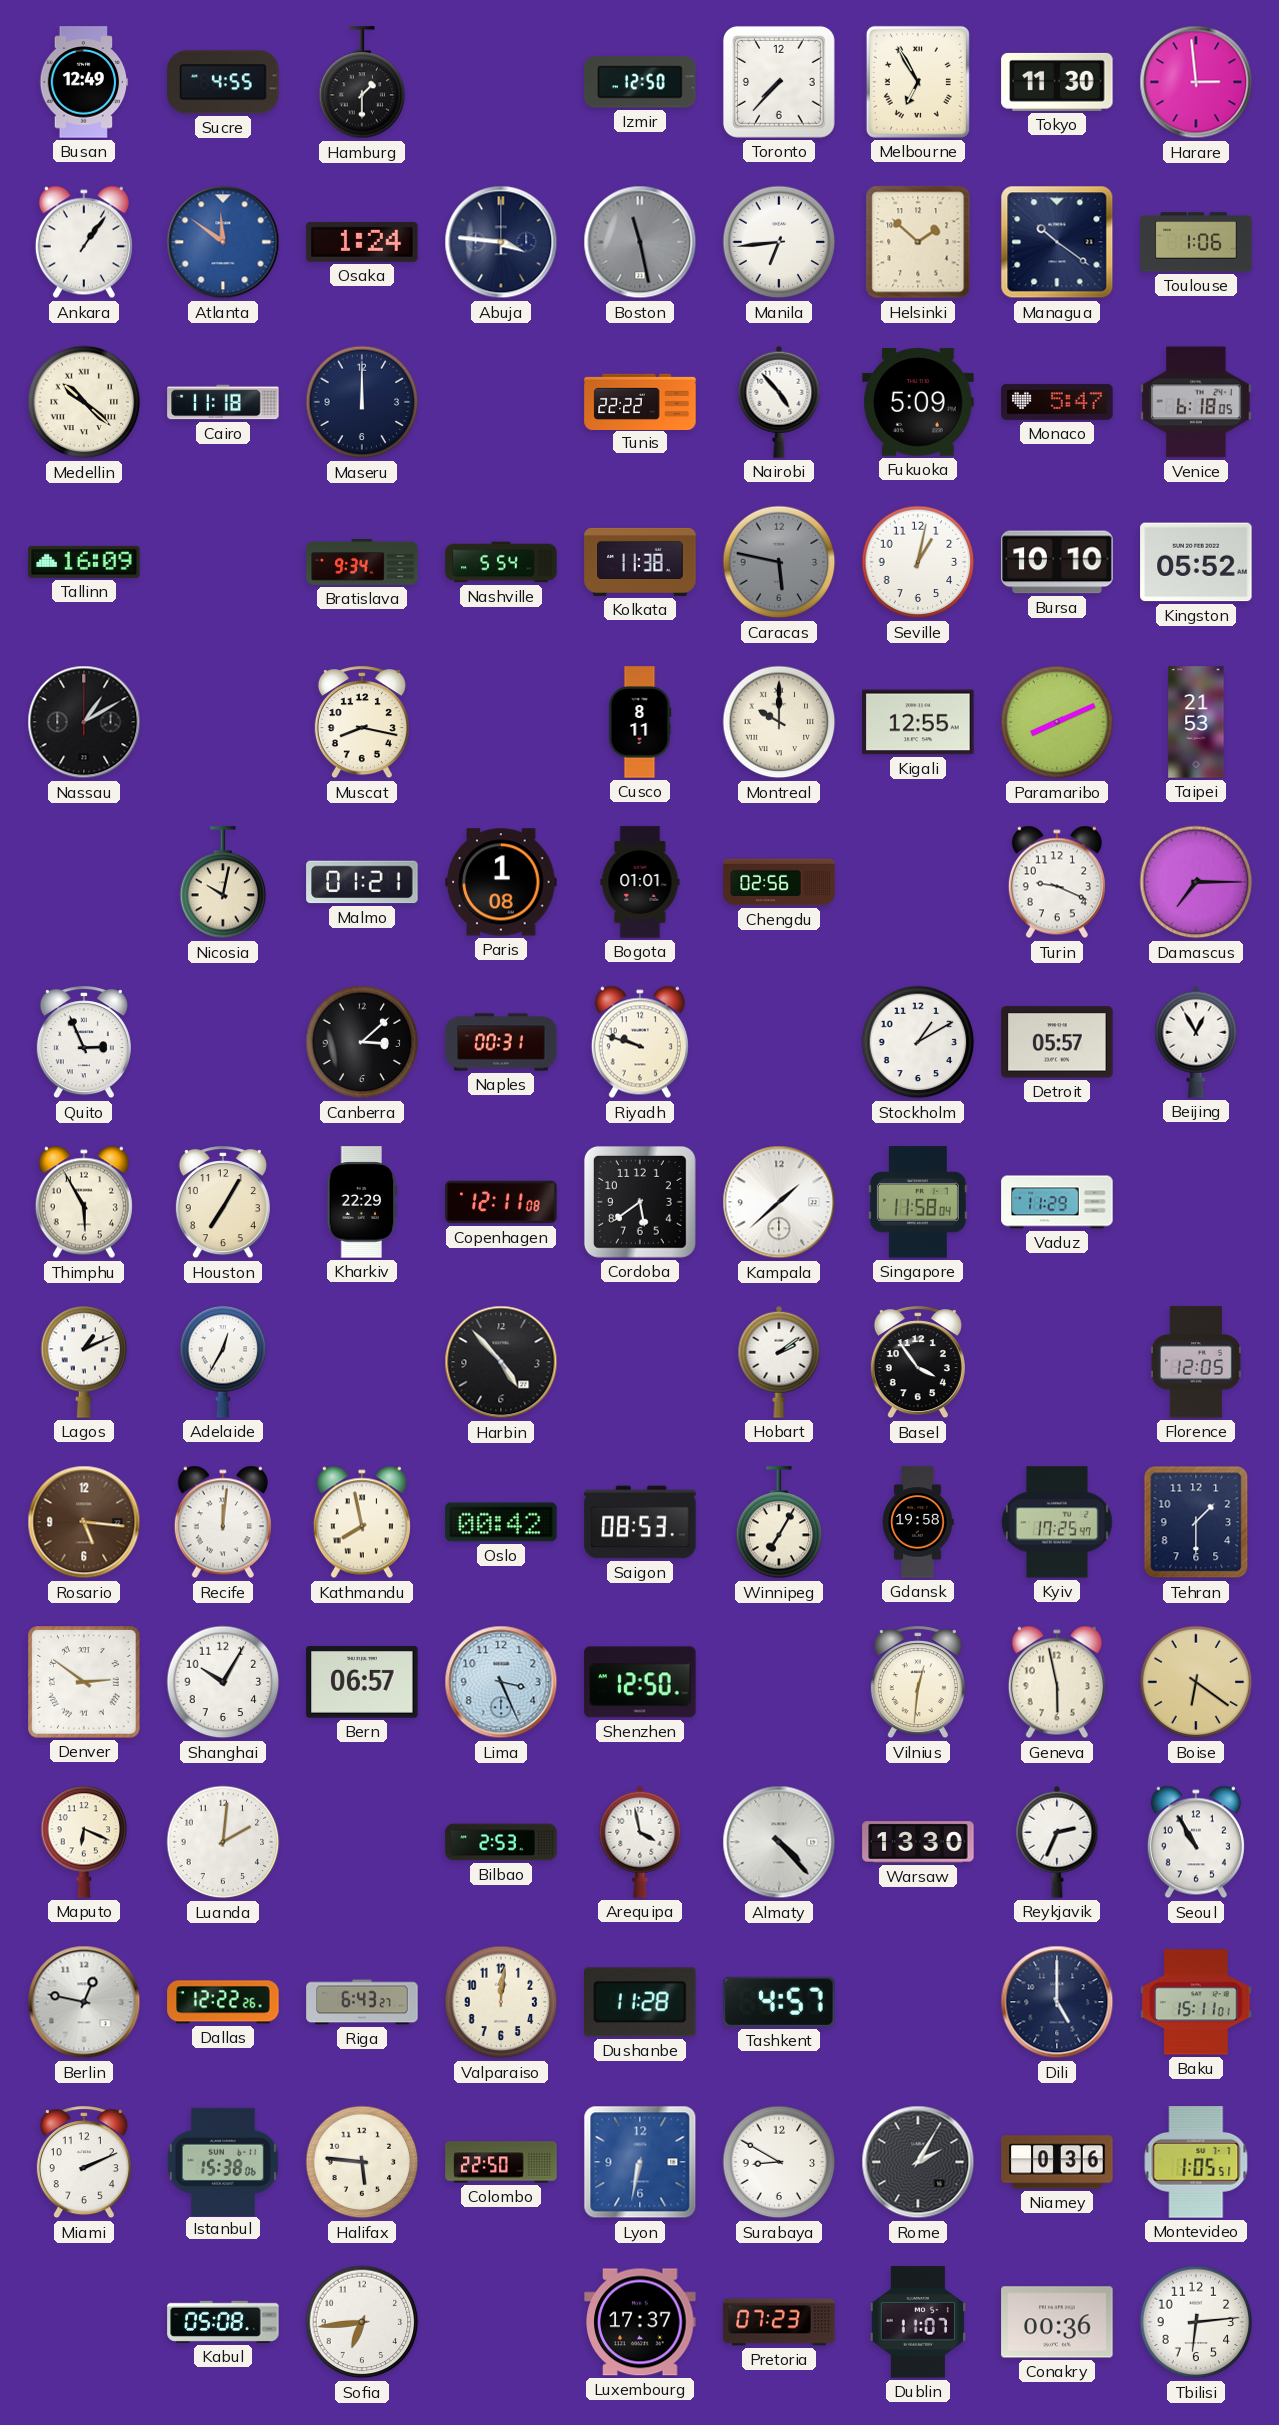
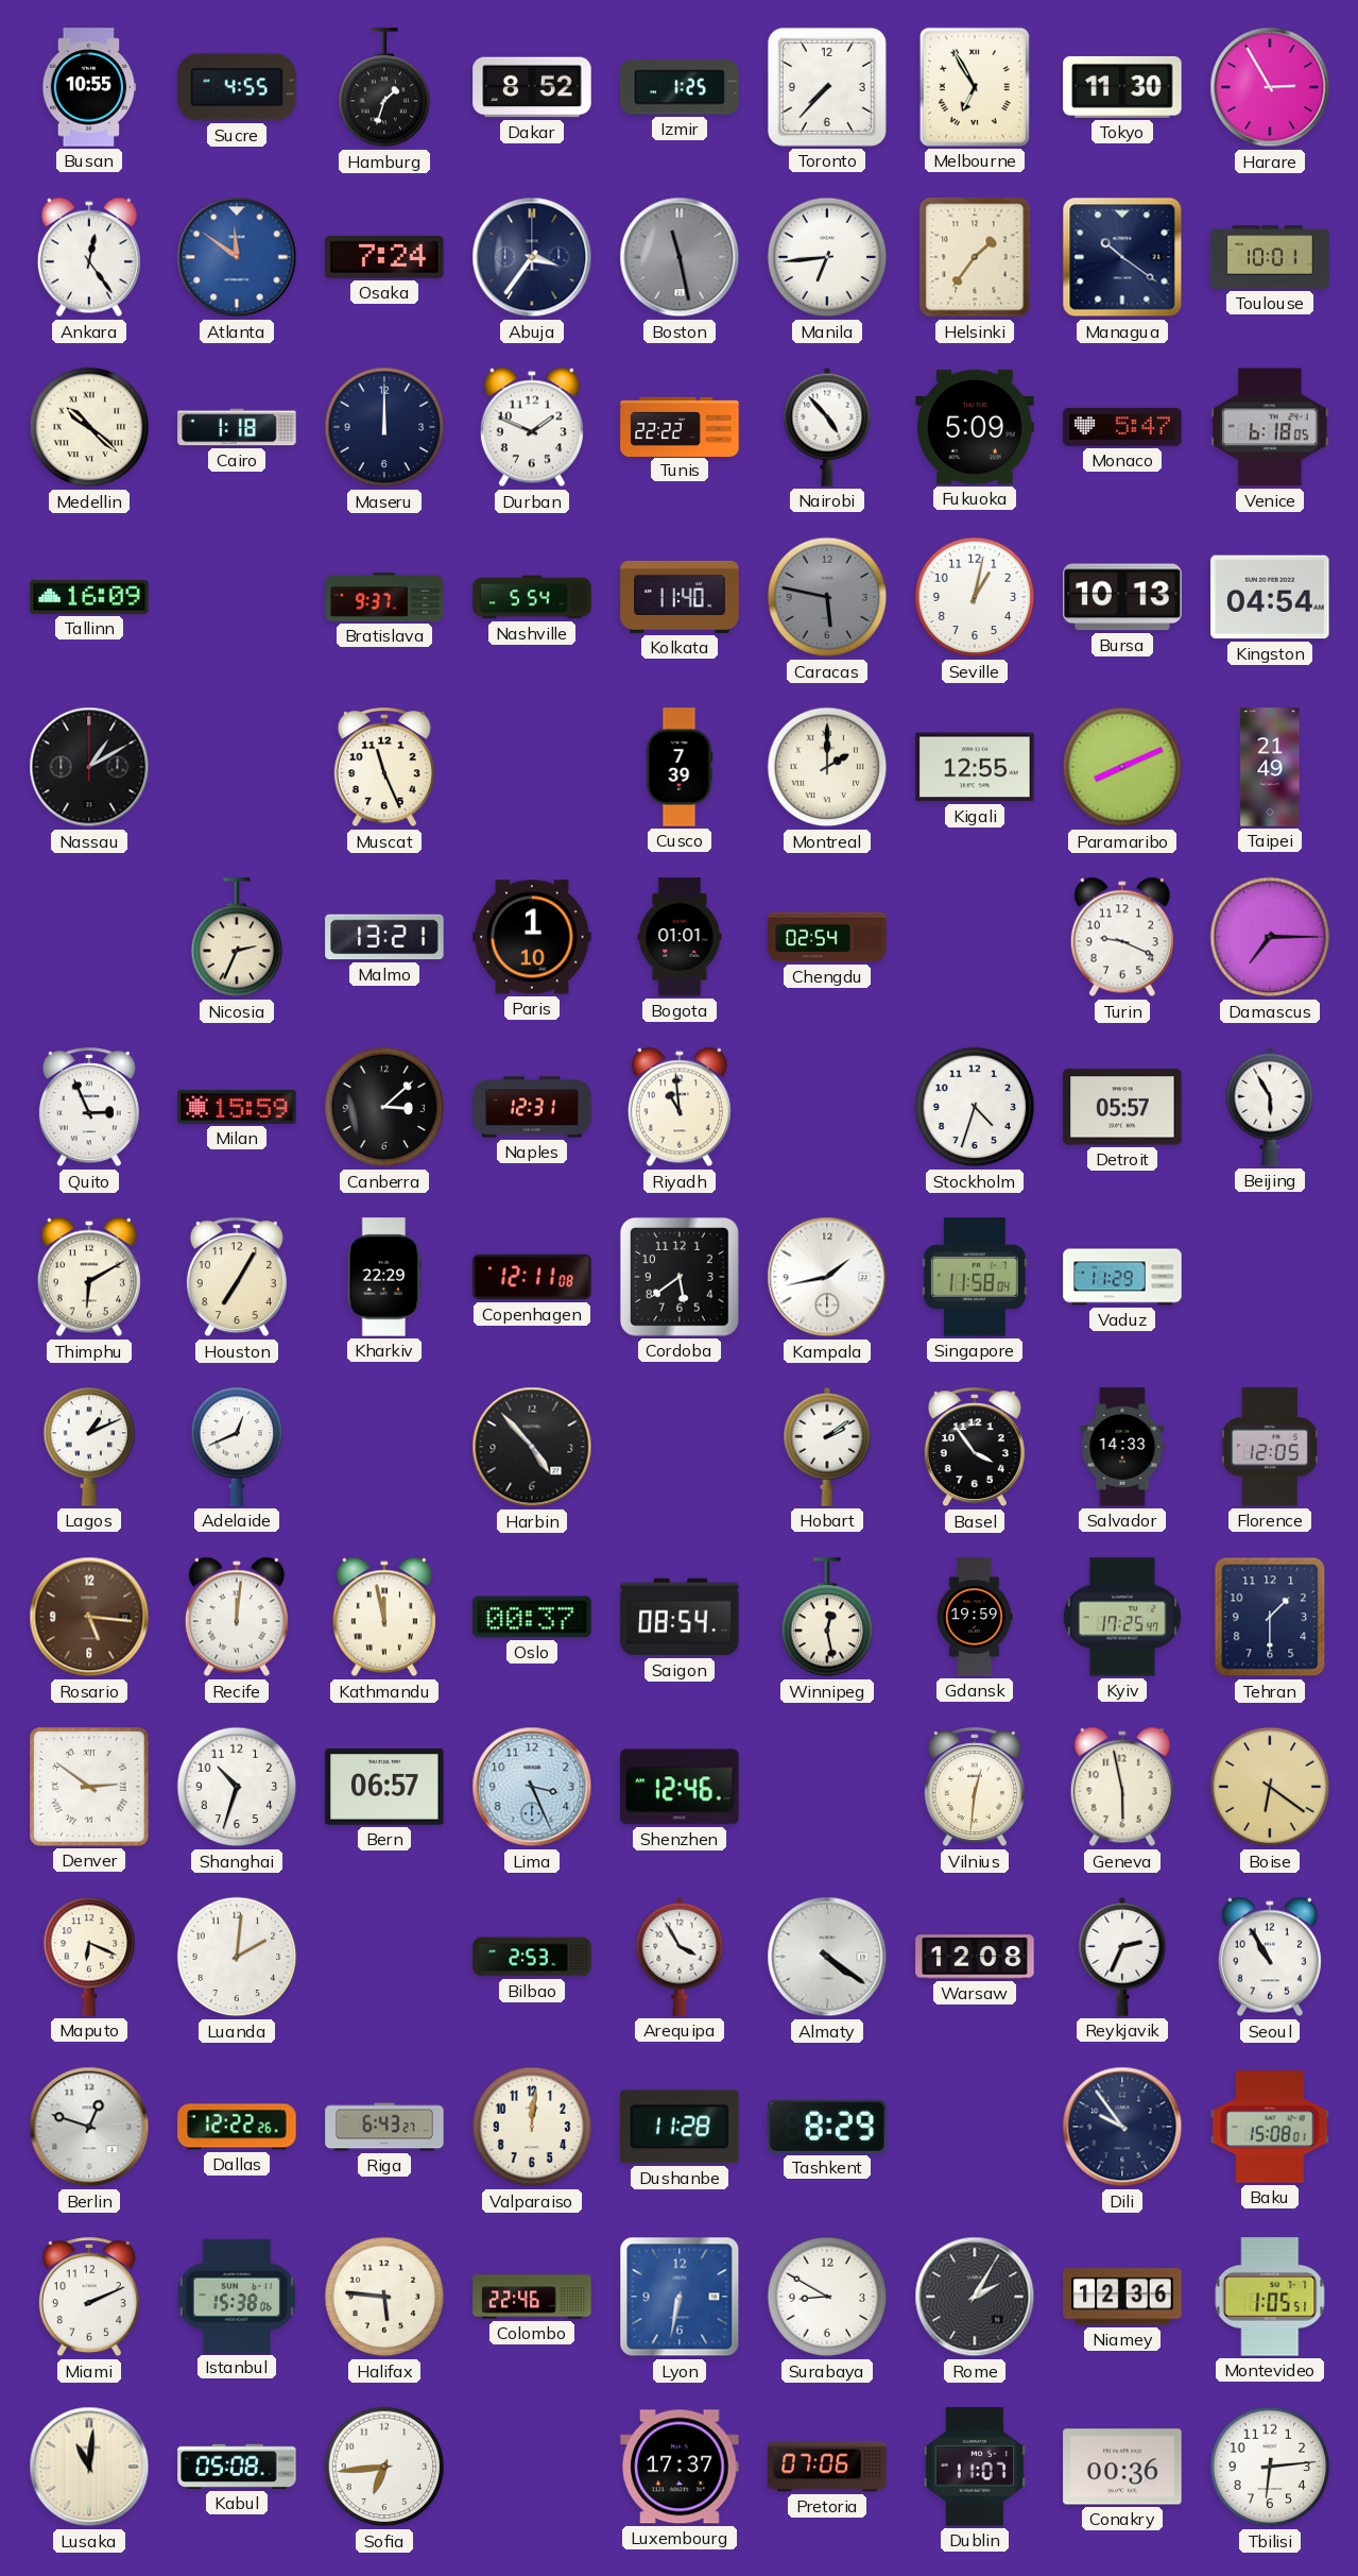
Busan: 12:49 -> 10:55
Hamburg: 1:30 -> 1:33
Dakar: none -> 8:52
Izmir: 12:50 -> 1:25
Harare: 2:59 -> 2:55
Ankara: 1:06 -> 12:24
Osaka: 1:24 -> 7:24
Abuja: 3:46 -> 3:36
Helsinki: 1:52 -> 1:36
Toulouse: 1:06 -> 10:01
Cairo: 11:18 -> 1:18
Durban: none -> 1:49
Bratislava: 9:34 -> 9:37
Kolkata: 11:38 -> 11:40
Bursa: 10:10 -> 10:13
Kingston: 05:52 -> 04:54
Muscat: 8:17 -> 11:26
Cusco: 8:11 -> 7:39
Montreal: 10:00 -> 2:00
Taipei: 21:53 -> 21:49
Nicosia: 10:02 -> 2:34
Malmo: 01:21 -> 13:21
Paris: 1:08 -> 1:10
Chengdu: 02:56 -> 02:54
Milan: none -> 15:59
Naples: 00:31 -> 12:31
Riyadh: 9:48 -> 10:59
Stockholm: 1:10 -> 4:33
Beijing: 12:55 -> 5:55
Thimphu: 5:55 -> 6:10
Kampala: 1:38 -> 1:43
Adelaide: 12:35 -> 12:41
Salvador: none -> 14:33
Kathmandu: 7:58 -> 11:58
Oslo: 00:42 -> 00:37
Saigon: 08:53 -> 08:54
Winnipeg: 7:05 -> 12:28
Gdansk: 19:58 -> 19:59
Shanghai: 10:05 -> 10:33
Shenzhen: 12:50 -> 12:46
Arequipa: 3:58 -> 3:55
Almaty: 4:23 -> 4:21
Warsaw: 13:30 -> 12:08
Berlin: 12:47 -> 12:48
Tashkent: 4:57 -> 8:29
Dili: 5:00 -> 9:54
Baku: 15:11 -> 15:08
Colombo: 22:50 -> 22:46
Niamey: 0:36 -> 12:36
Lusaka: none -> 11:01
Pretoria: 07:23 -> 07:06
